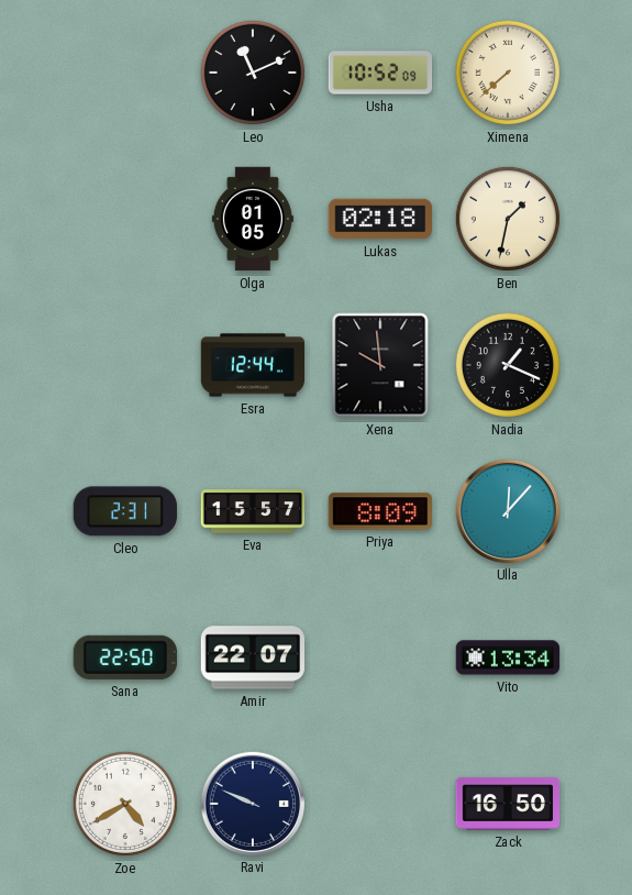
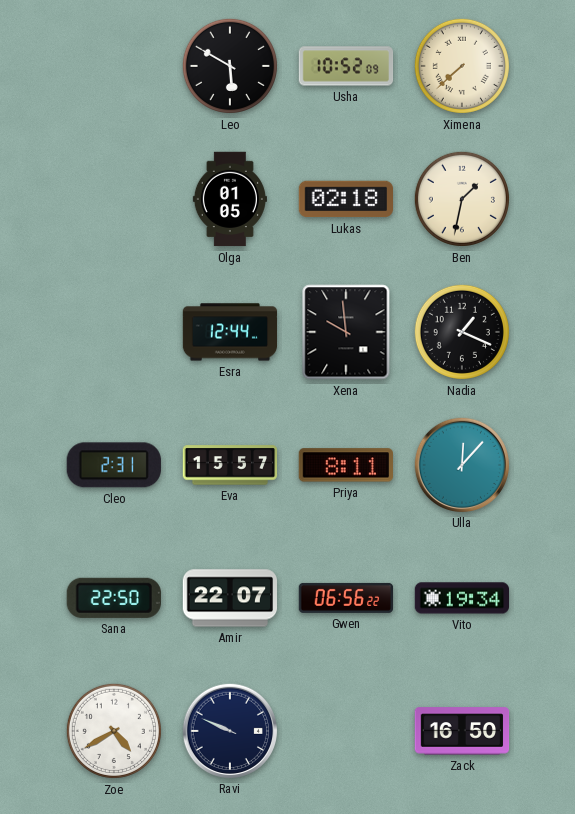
Leo: 11:11 -> 5:50
Priya: 8:09 -> 8:11
Gwen: none -> 06:56
Vito: 13:34 -> 19:34
